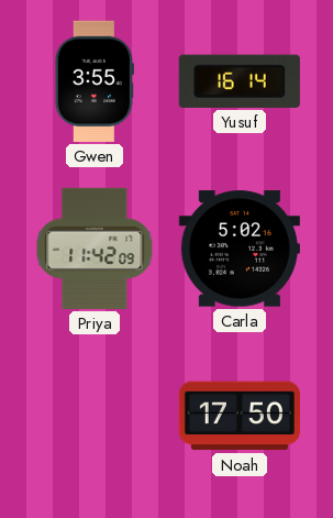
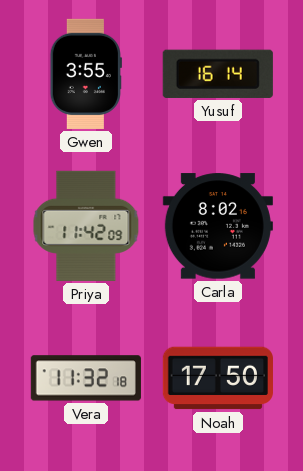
Carla: 5:02 -> 8:02
Vera: none -> 11:32
